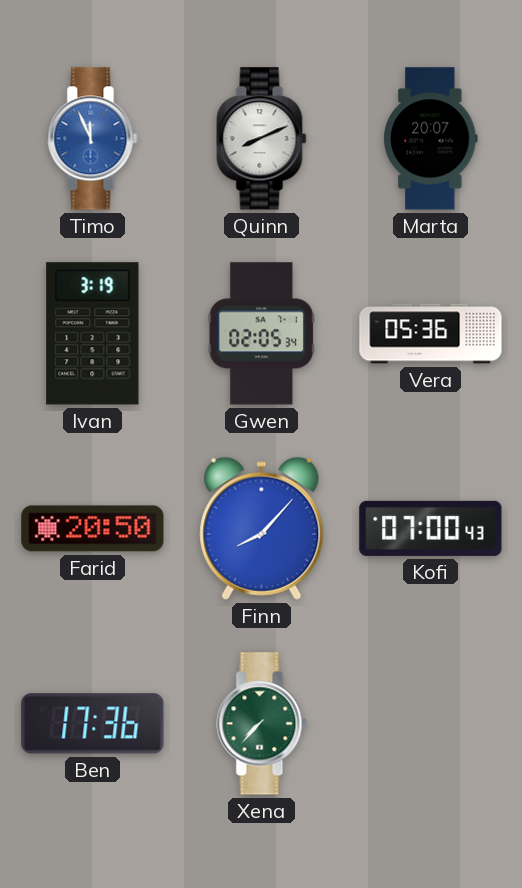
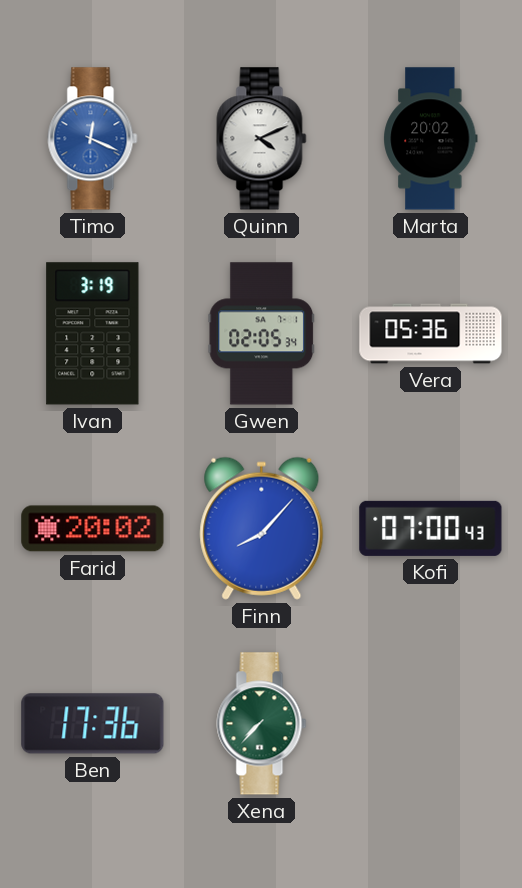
Timo: 11:56 -> 12:19
Quinn: 8:11 -> 4:11
Marta: 20:07 -> 20:02
Farid: 20:50 -> 20:02
